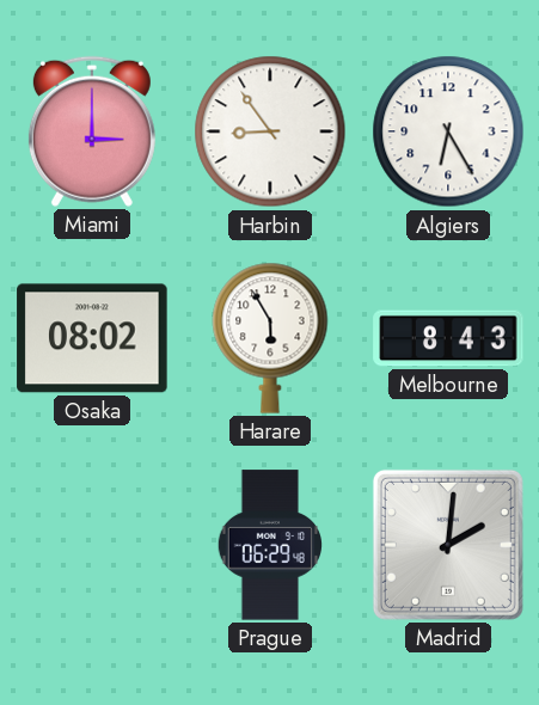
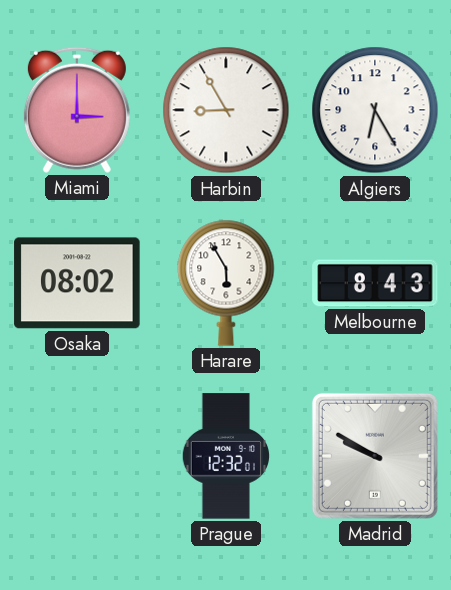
Harbin: 8:54 -> 8:55
Prague: 06:29 -> 12:32
Madrid: 2:01 -> 9:50
